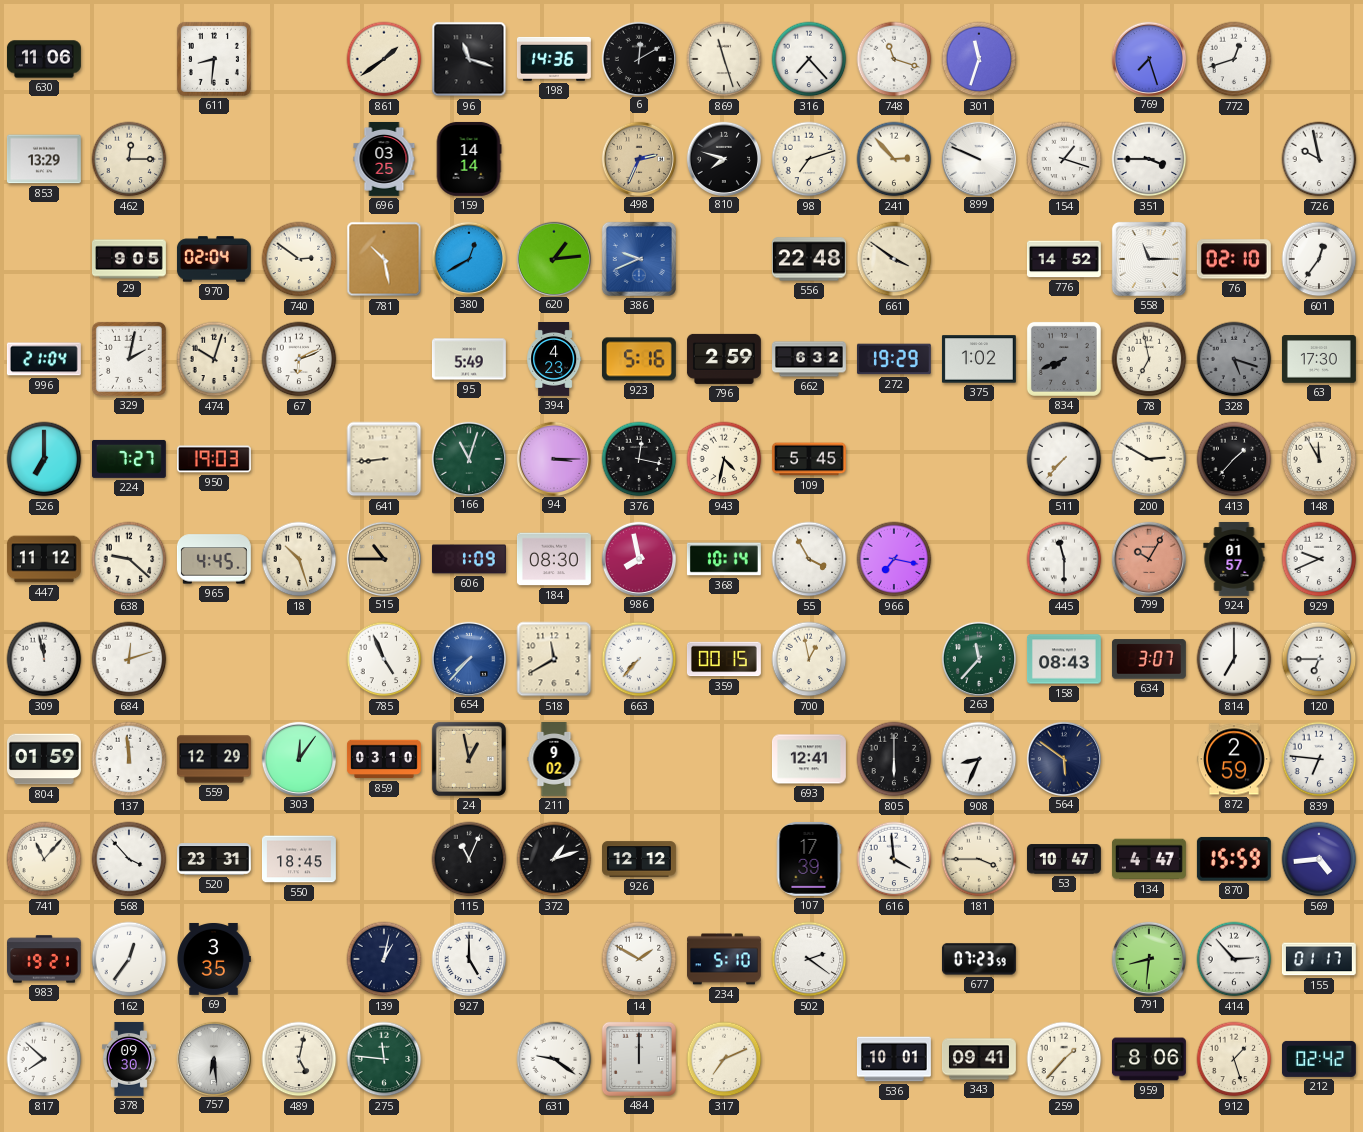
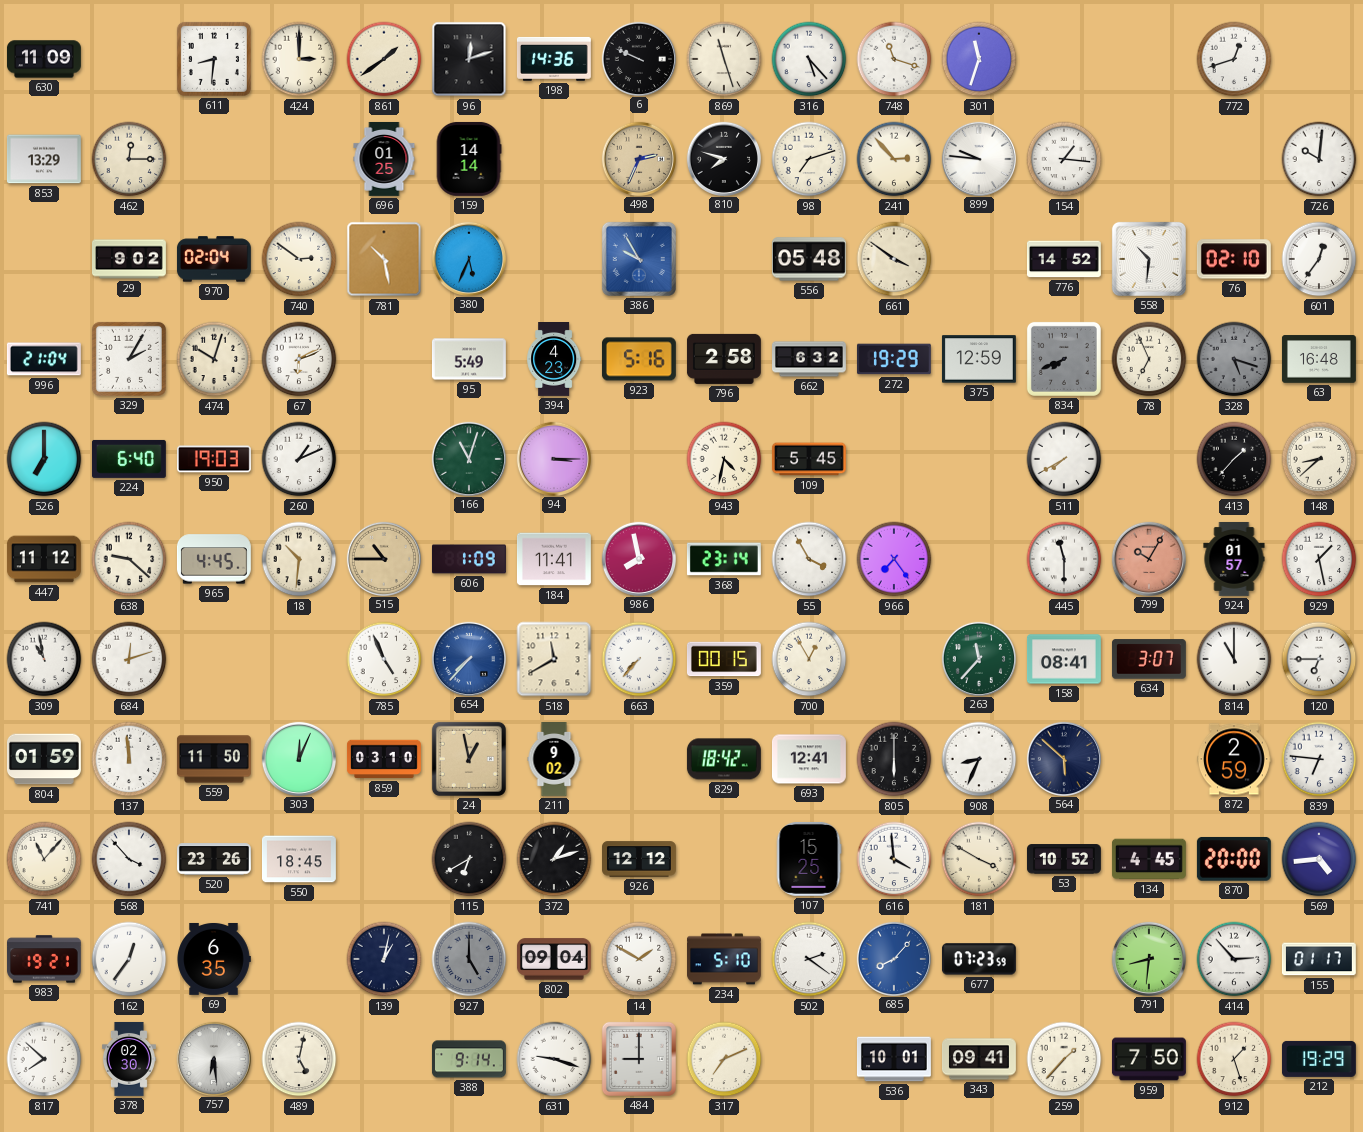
630: 11:06 -> 11:09
424: none -> 3:00
96: 11:18 -> 12:12
6: 12:10 -> 9:49
316: 7:23 -> 5:23
769: 7:27 -> none
696: 03:25 -> 01:25
899: 9:49 -> 9:46
154: 1:18 -> 1:16
351: 3:45 -> none
726: 9:58 -> 10:01
29: 9:05 -> 9:02
380: 12:40 -> 5:34
620: 1:14 -> none
386: 9:41 -> 9:55
556: 22:48 -> 05:48
558: 11:15 -> 10:31
329: 2:02 -> 2:05
796: 2:59 -> 2:58
375: 1:02 -> 12:59
78: 6:58 -> 6:56
63: 17:30 -> 16:48
224: 7:27 -> 6:40
260: none -> 1:11
641: 8:44 -> none
376: 12:17 -> none
511: 7:37 -> 7:40
200: 2:50 -> none
148: 11:55 -> 8:38
18: 10:27 -> 10:31
184: 08:30 -> 11:41
368: 10:14 -> 23:14
966: 7:17 -> 7:24
929: 9:41 -> 1:28
309: 11:58 -> 10:58
700: 12:58 -> 12:55
158: 08:43 -> 08:41
814: 7:00 -> 11:00
559: 12:29 -> 11:50
303: 12:06 -> 12:04
829: none -> 18:42
564: 5:51 -> 5:52
520: 23:31 -> 23:26
115: 11:04 -> 6:40
107: 17:39 -> 15:25
181: 3:45 -> 3:50
53: 10:47 -> 10:52
134: 4:47 -> 4:45
870: 15:59 -> 20:00
69: 3:35 -> 6:35
927 dial: white -> grey
802: none -> 09:04
685: none -> 8:07
378: 09:30 -> 02:30
275: 11:46 -> none
388: none -> 9:14
631: 9:21 -> 9:18
484: 12:00 -> 9:00
959: 8:06 -> 7:50
212: 02:42 -> 19:29
